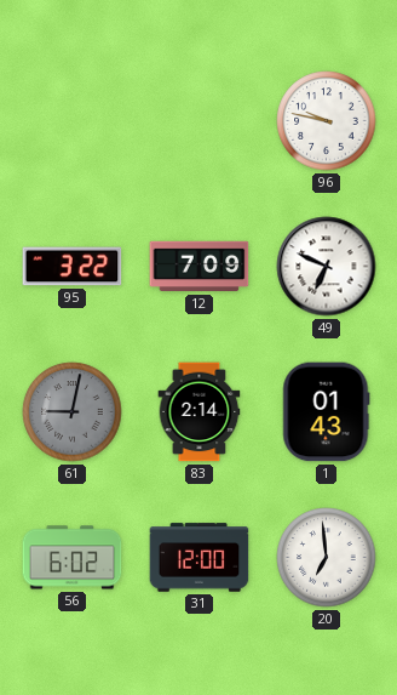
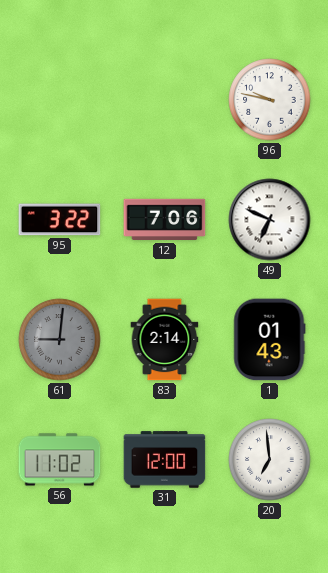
12: 7:09 -> 7:06
61: 9:02 -> 9:01
56: 6:02 -> 11:02
